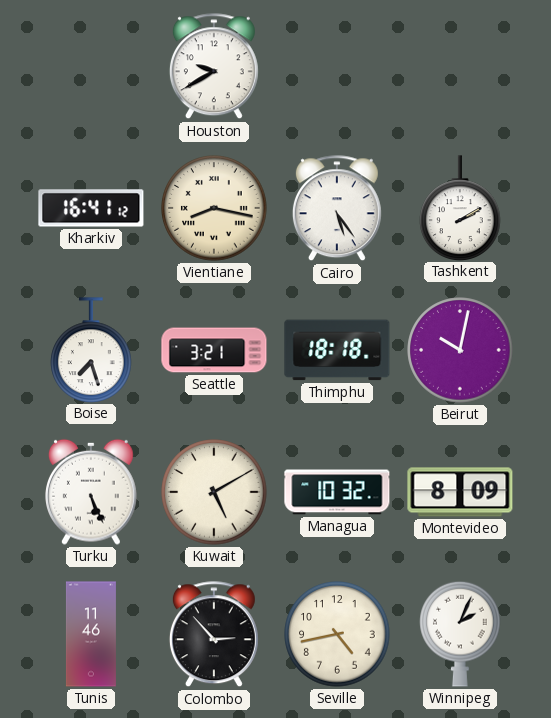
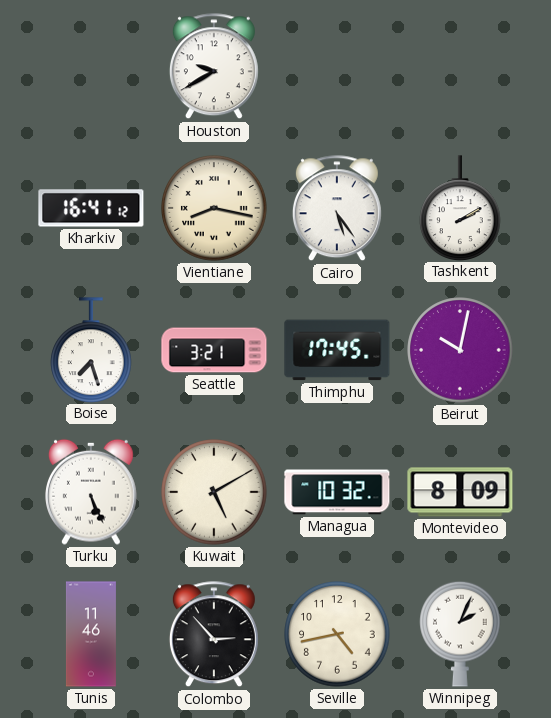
Thimphu: 18:18 -> 17:45
